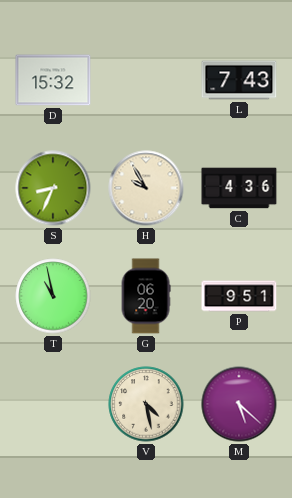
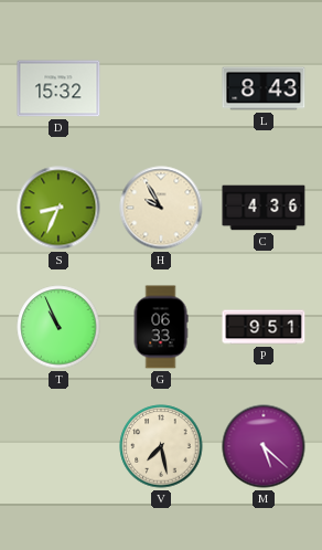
L: 7:43 -> 8:43
T: 10:58 -> 10:56
G: 06:20 -> 06:33
V: 4:28 -> 7:28
